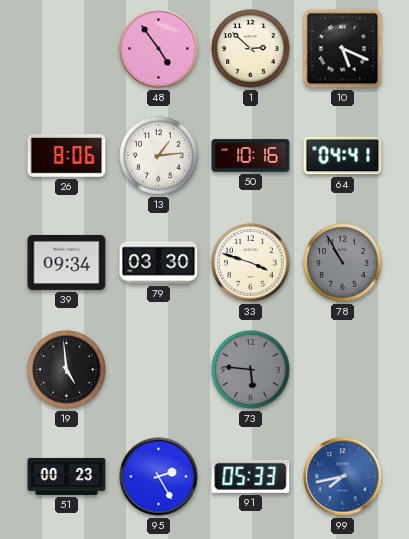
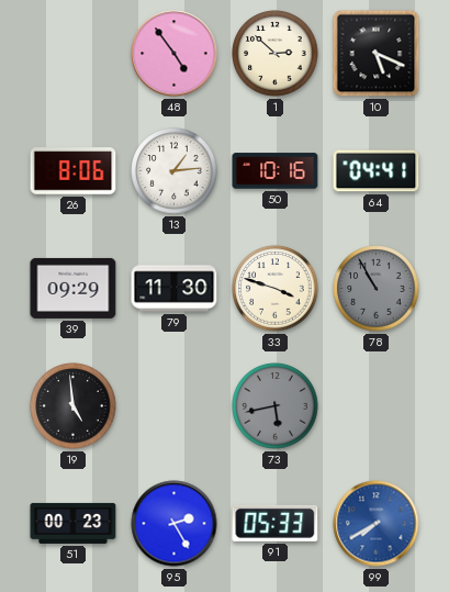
39: 09:34 -> 09:29
79: 03:30 -> 11:30
73: 5:46 -> 5:43
99: 7:43 -> 7:40
